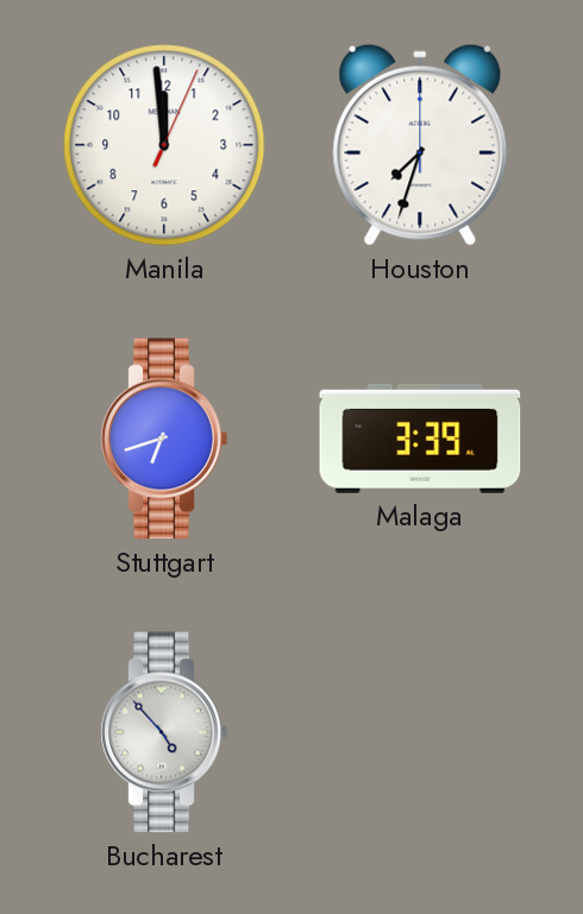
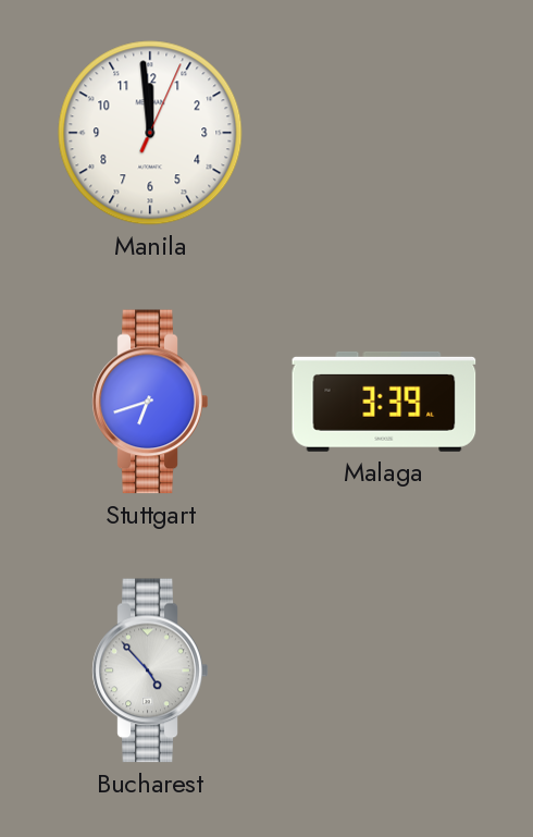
Houston: 7:33 -> none
